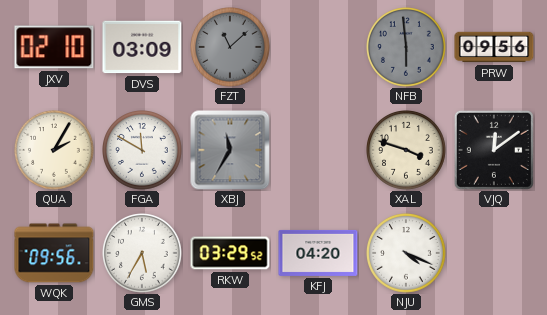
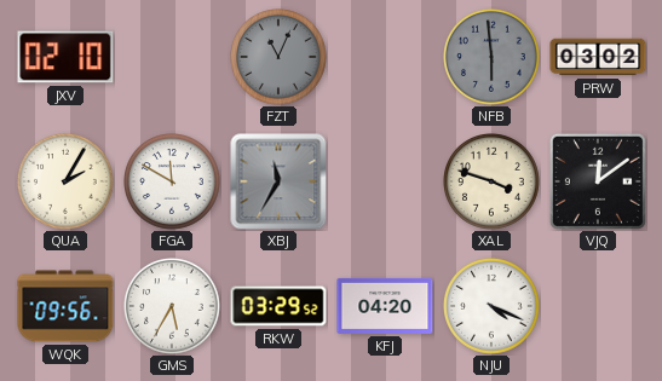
DVS: 03:09 -> none
FZT: 11:08 -> 11:04
PRW: 09:56 -> 03:02
